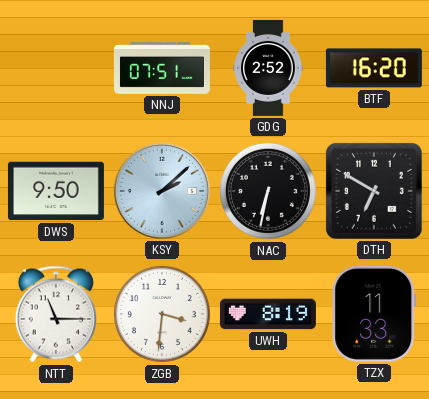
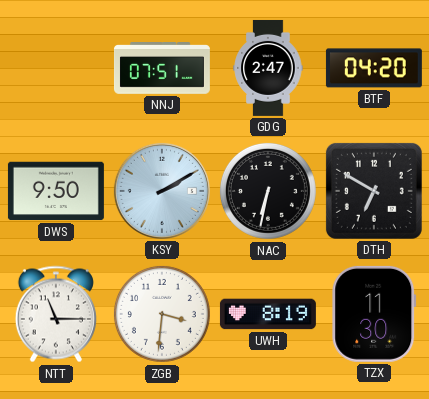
GDG: 2:52 -> 2:47
BTF: 16:20 -> 04:20
KSY: 2:08 -> 2:10
TZX: 11:33 -> 11:30
